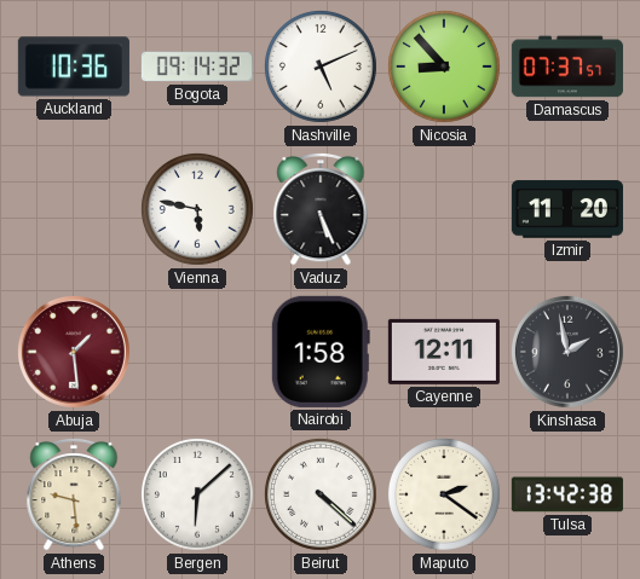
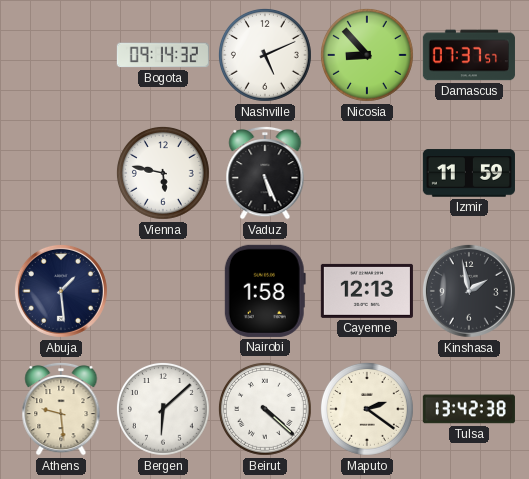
Auckland: 10:36 -> none
Izmir: 11:20 -> 11:59
Abuja dial: burgundy -> navy
Cayenne: 12:11 -> 12:13
